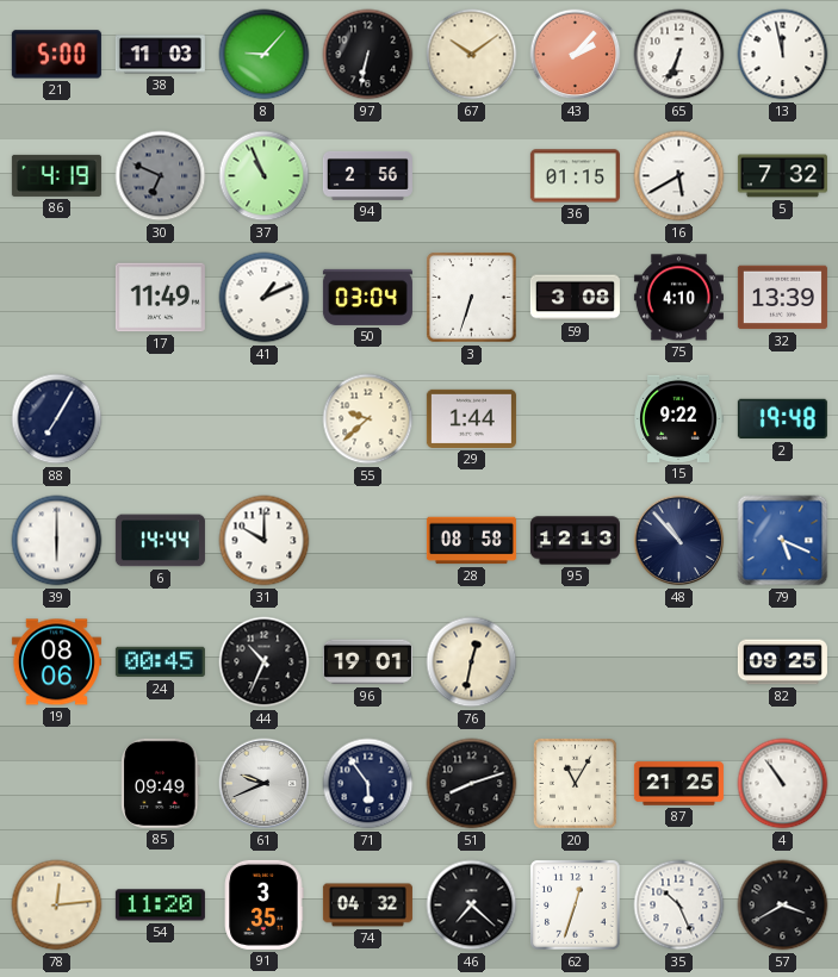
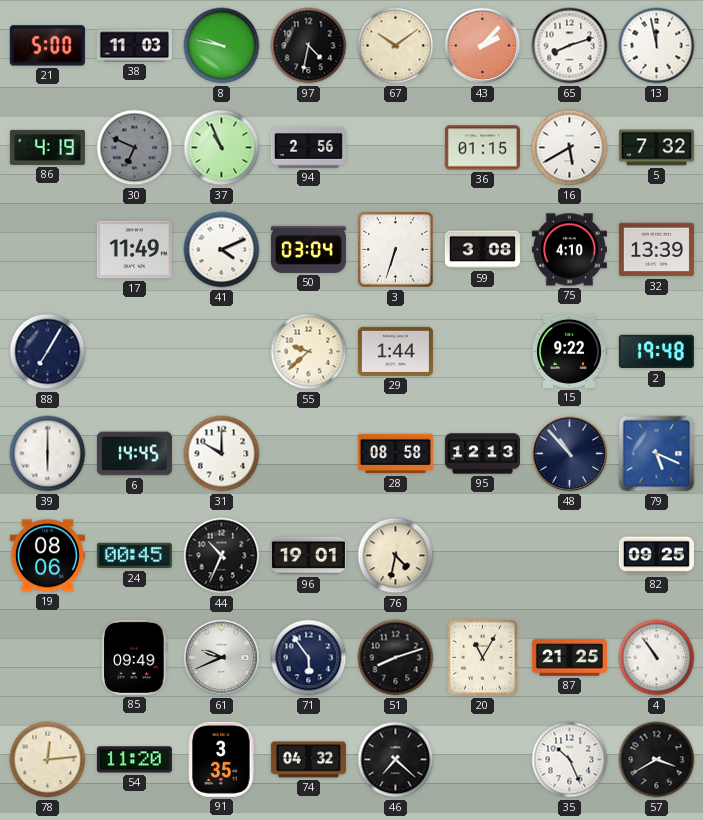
8: 9:07 -> 9:47
97: 6:32 -> 4:32
65: 6:34 -> 8:12
41: 1:11 -> 4:11
6: 14:44 -> 14:45
76: 12:32 -> 4:32
62: 12:33 -> none
